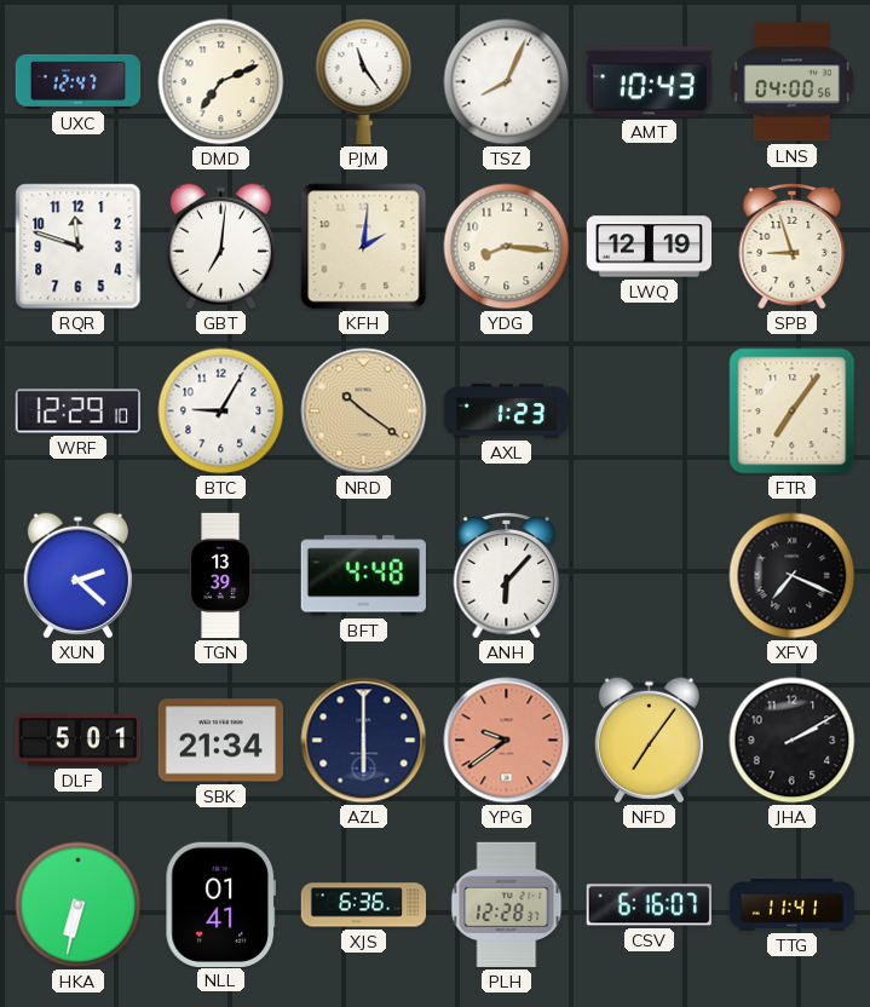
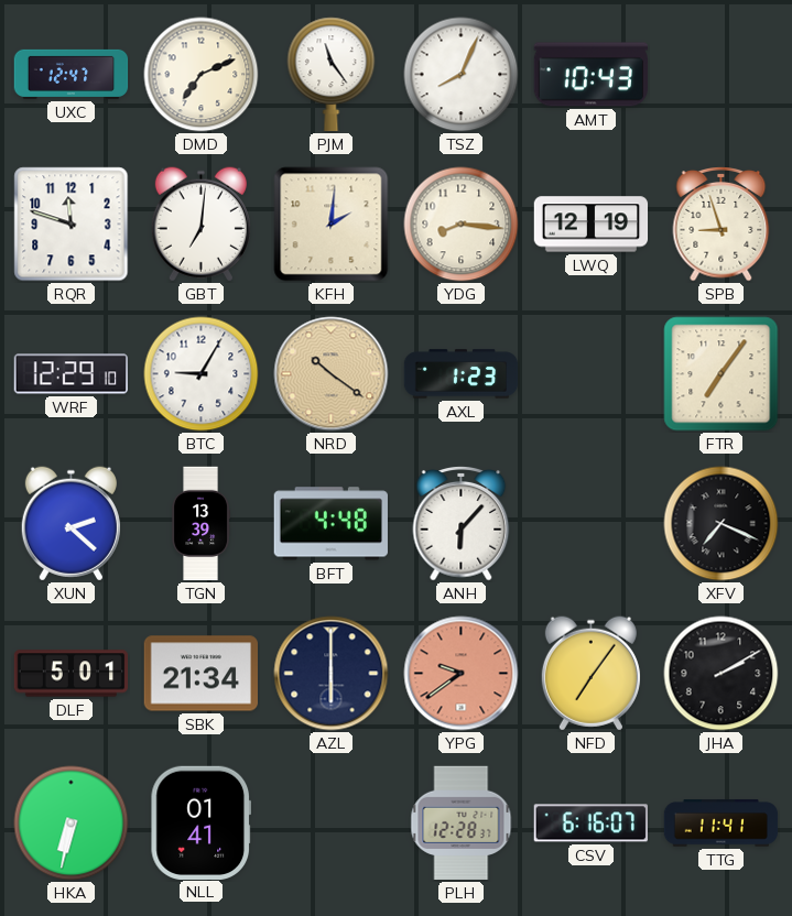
LNS: 04:00 -> none
XJS: 6:36 -> none
